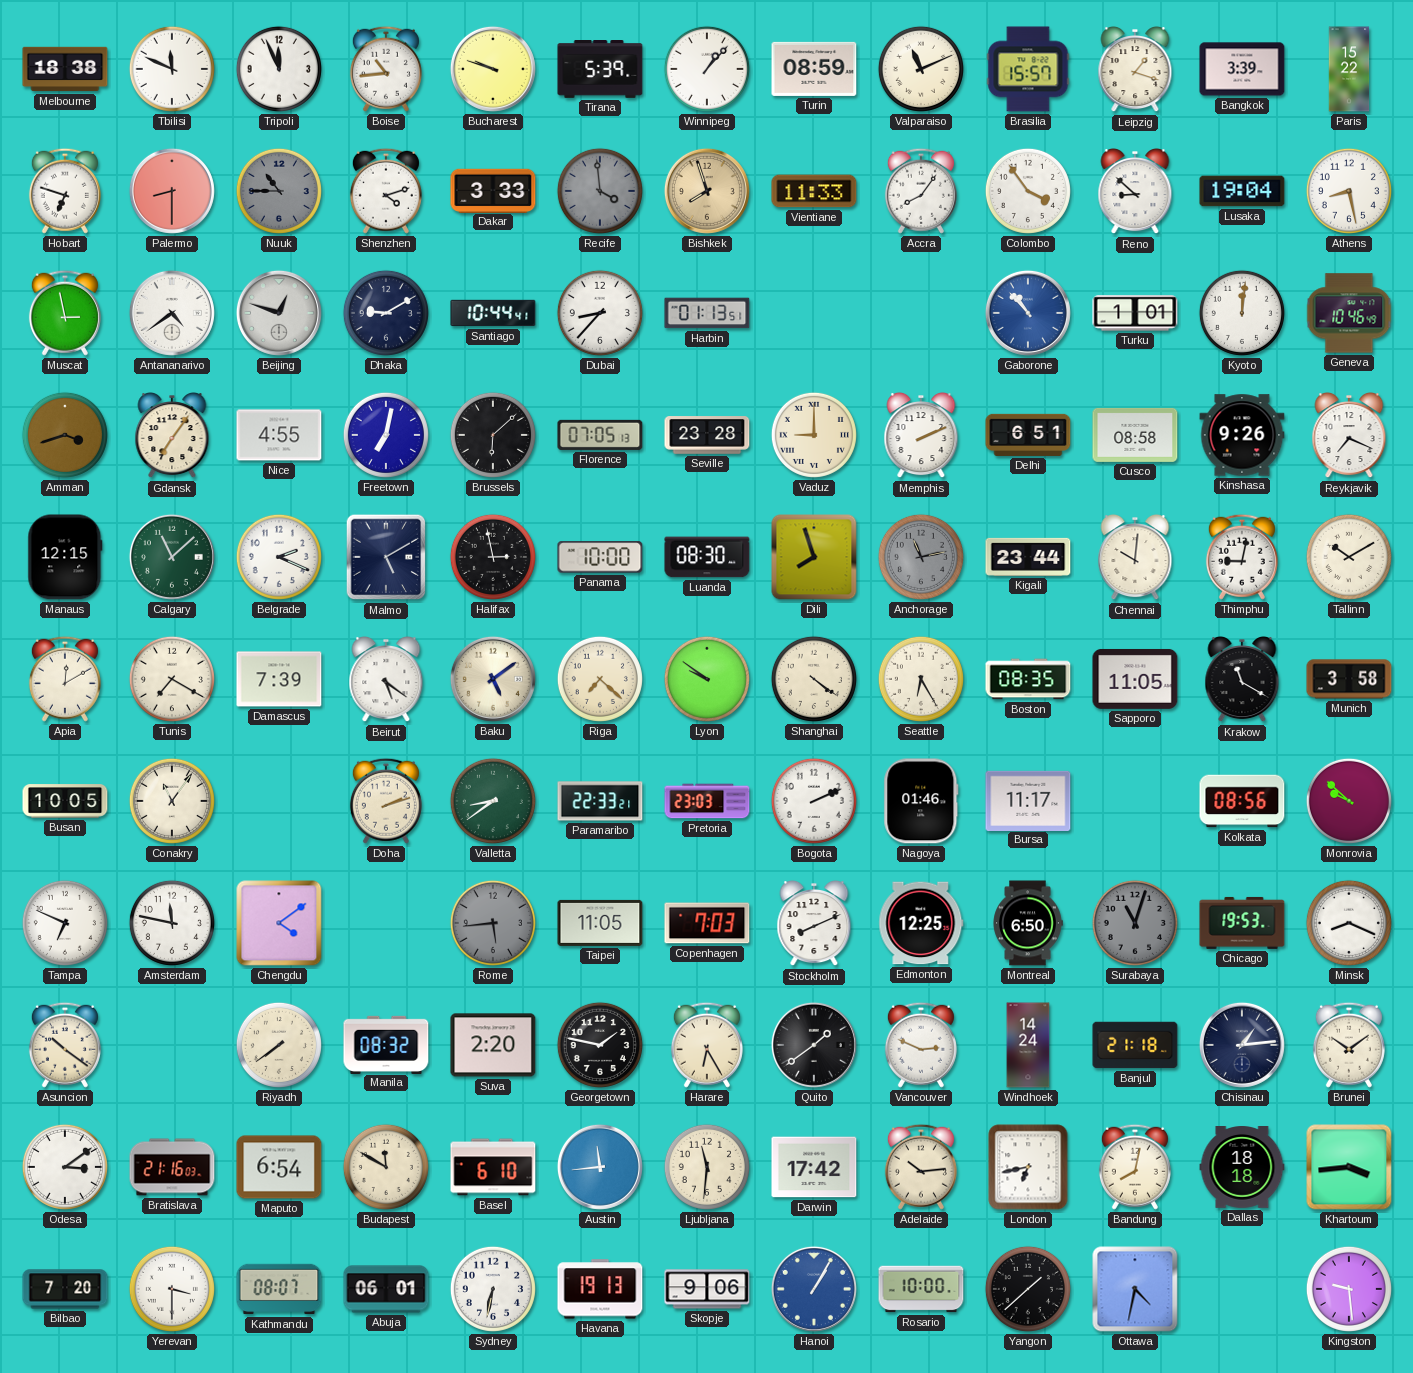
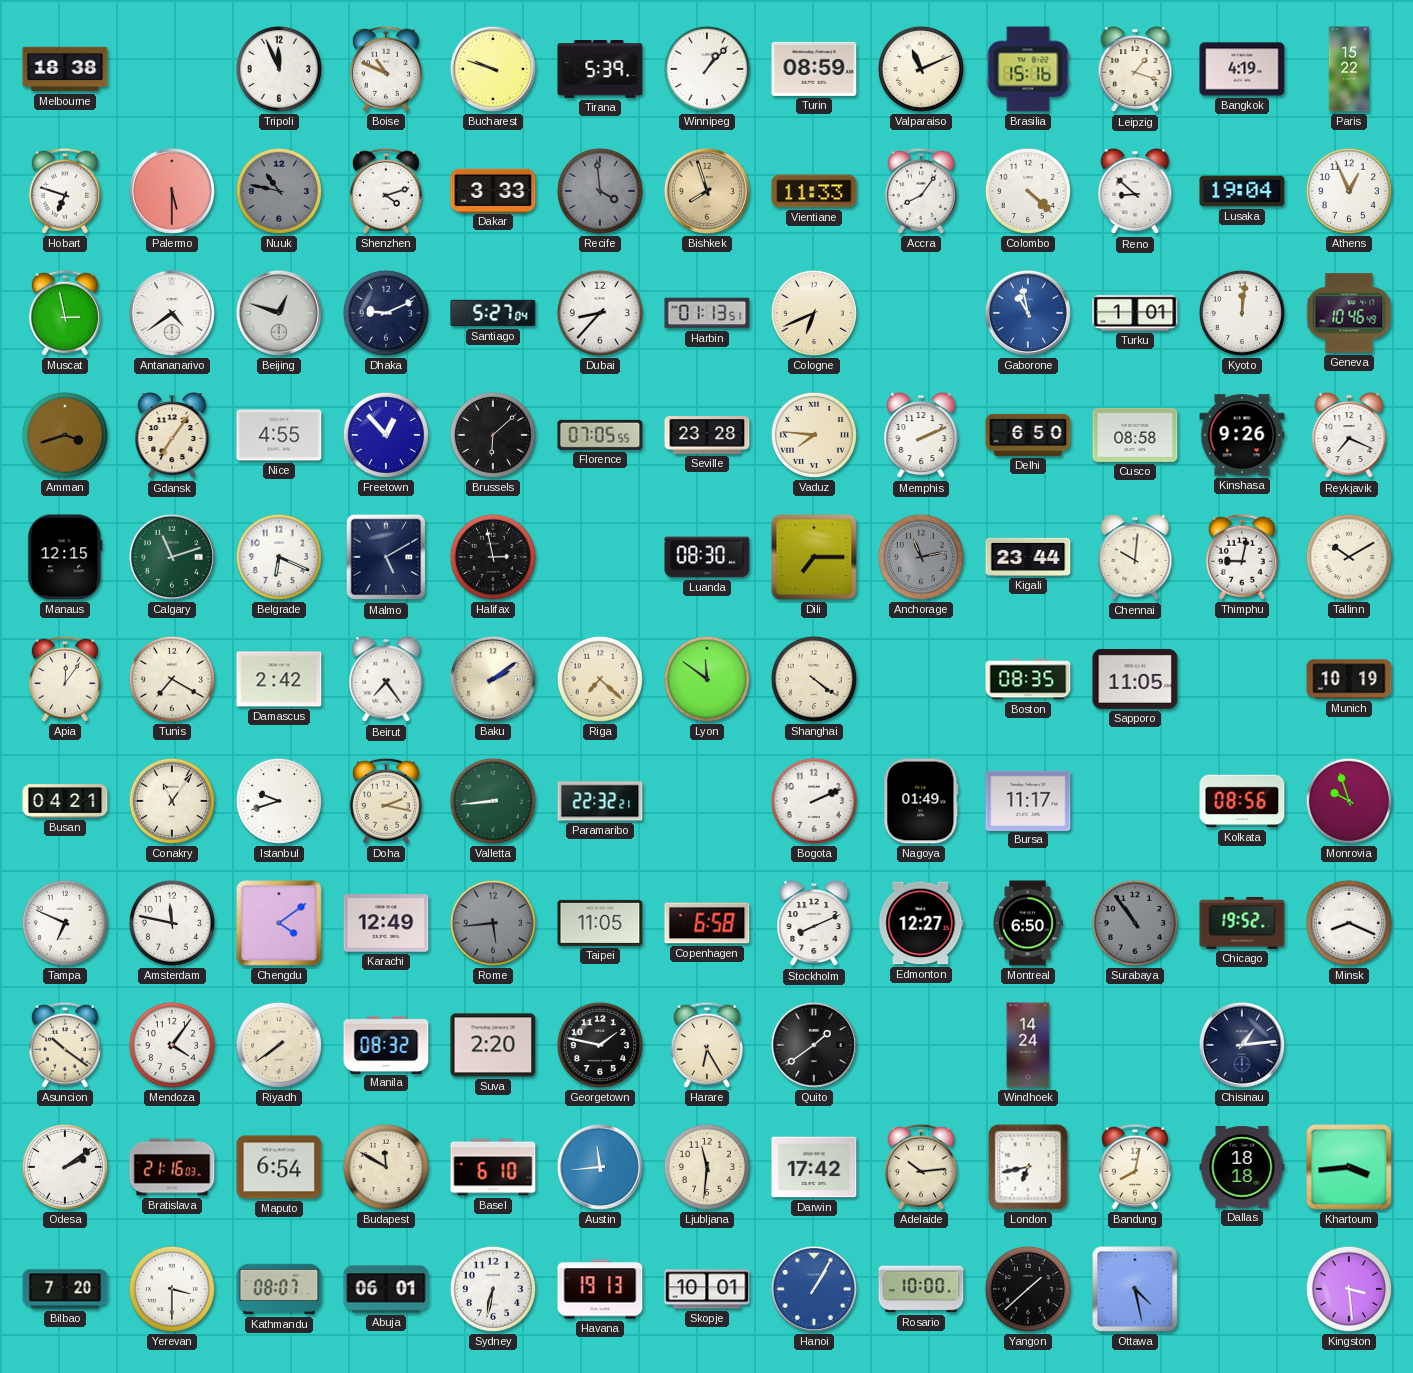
Tbilisi: 11:49 -> none
Boise: 10:44 -> 10:49
Brasilia: 15:57 -> 15:16
Bangkok: 3:39 -> 4:19
Palermo: 8:30 -> 5:30
Nuuk: 10:45 -> 10:47
Colombo: 3:54 -> 4:22
Athens: 8:28 -> 12:56
Dhaka: 9:10 -> 9:11
Santiago: 10:44 -> 5:27
Cologne: none -> 6:41
Gaborone: 10:53 -> 10:58
Freetown: 7:02 -> 12:53
Florence: 07:05:13 -> 07:05:55
Vaduz: 9:00 -> 7:46
Delhi: 6:51 -> 6:50
Calgary: 11:08 -> 11:12
Belgrade: 2:19 -> 6:19
Panama: 10:00 -> none
Dili: 7:57 -> 7:15
Apia: 12:10 -> 12:06
Damascus: 7:39 -> 2:42
Beirut: 5:21 -> 7:24
Baku: 5:09 -> 2:09
Lyon: 9:51 -> 11:51
Seattle: 6:25 -> none
Krakow: 11:20 -> none
Munich: 3:58 -> 10:19
Busan: 10:05 -> 04:21
Istanbul: none -> 9:42
Doha: 2:12 -> 2:17
Valletta: 8:39 -> 8:44
Paramaribo: 22:33 -> 22:32
Pretoria: 23:03 -> none
Nagoya: 01:46 -> 01:49
Monrovia: 9:52 -> 9:57
Karachi: none -> 12:49
Copenhagen: 7:03 -> 6:58
Edmonton: 12:25 -> 12:27
Surabaya: 11:03 -> 10:54
Chicago: 19:53 -> 19:52
Mendoza: none -> 4:06
Vancouver: 2:49 -> none
Banjul: 21:18 -> none
Brunei: 10:09 -> none
Odesa: 3:09 -> 2:09
Skopje: 9:06 -> 10:01
Ottawa: 4:32 -> 4:28
Kingston: 9:29 -> 3:29
